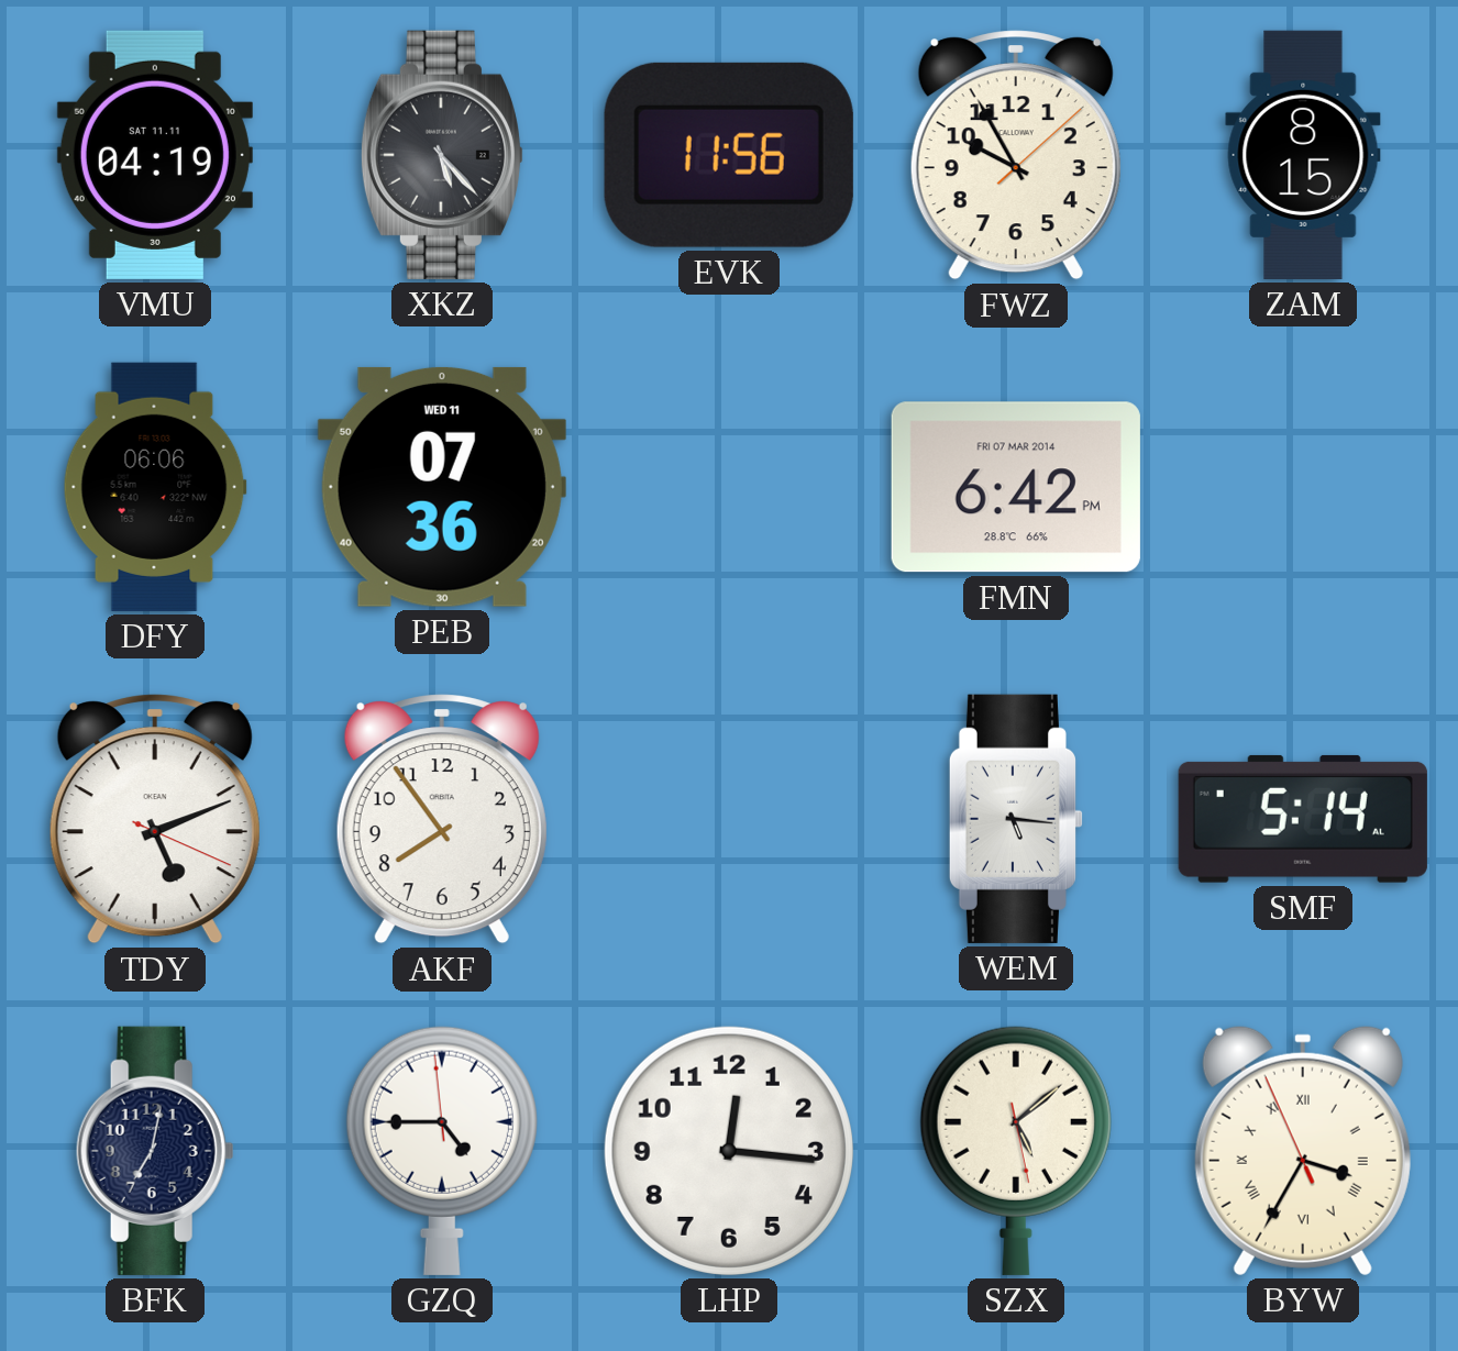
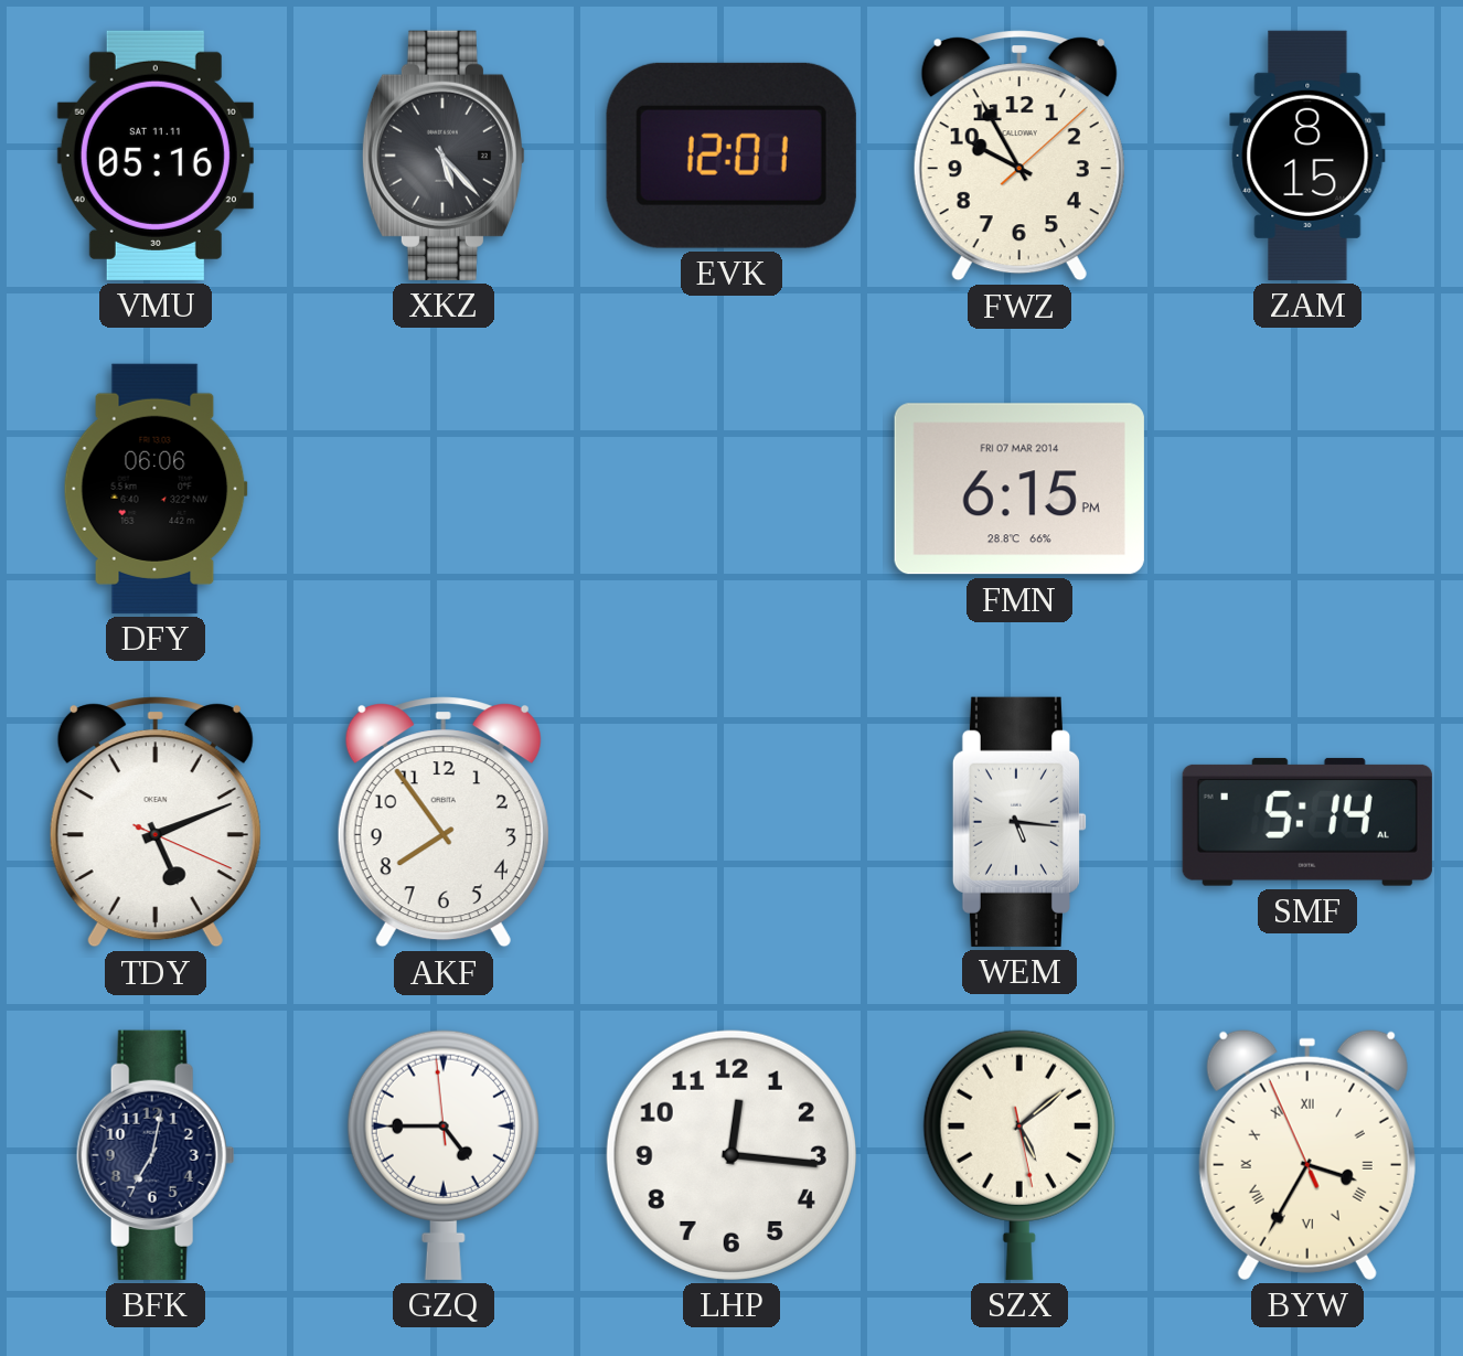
VMU: 04:19 -> 05:16
EVK: 11:56 -> 12:01
PEB: 07:36 -> none
FMN: 6:42 -> 6:15
